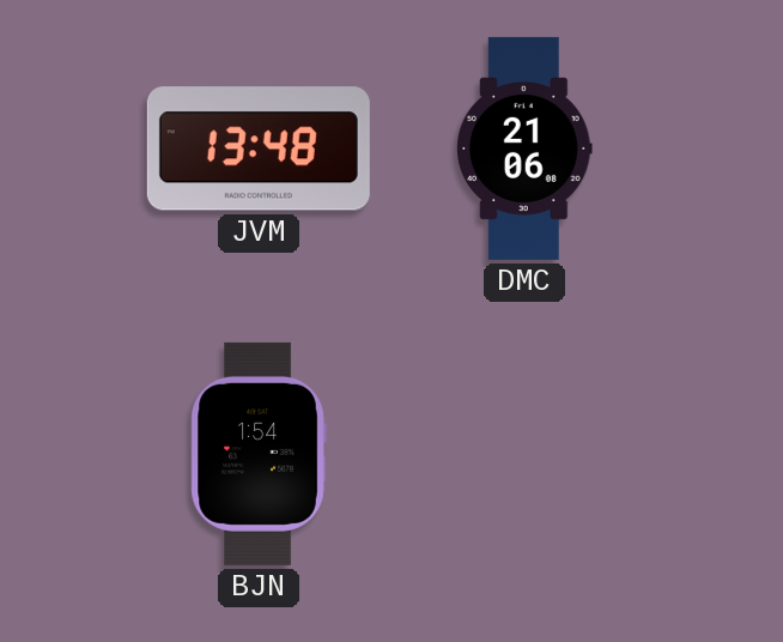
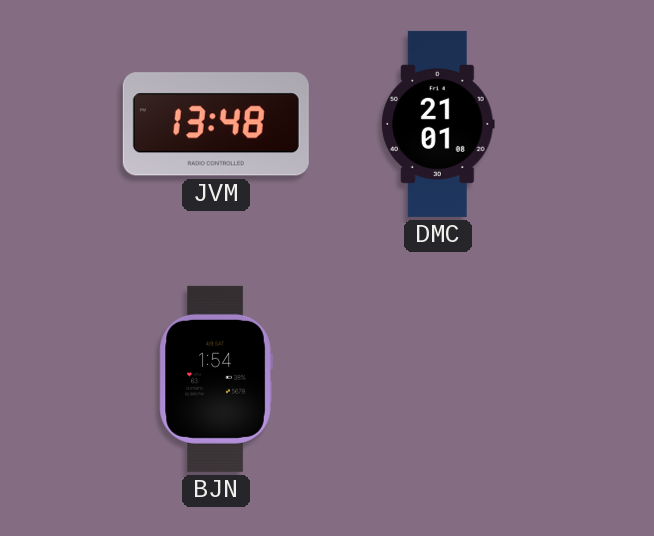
DMC: 21:06 -> 21:01
